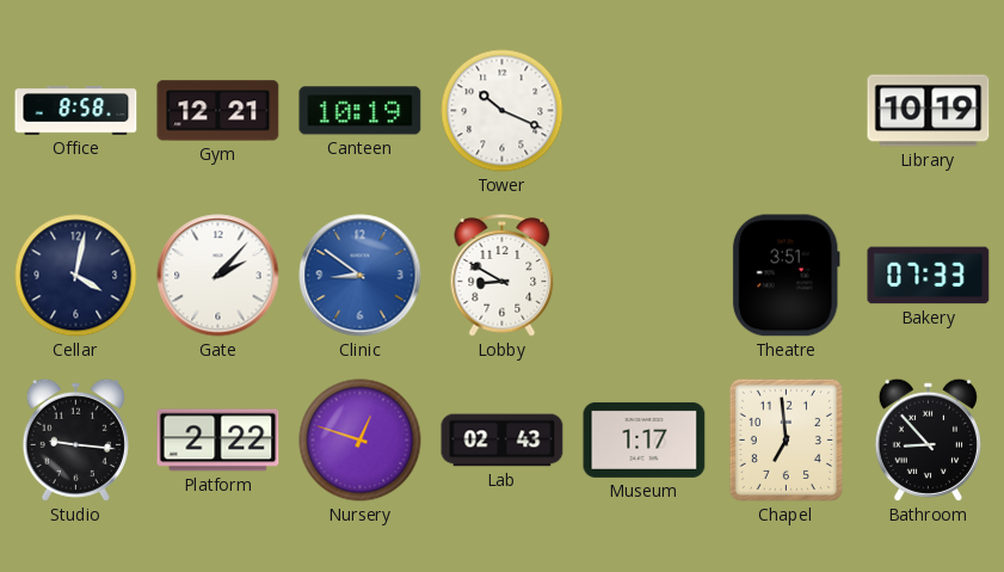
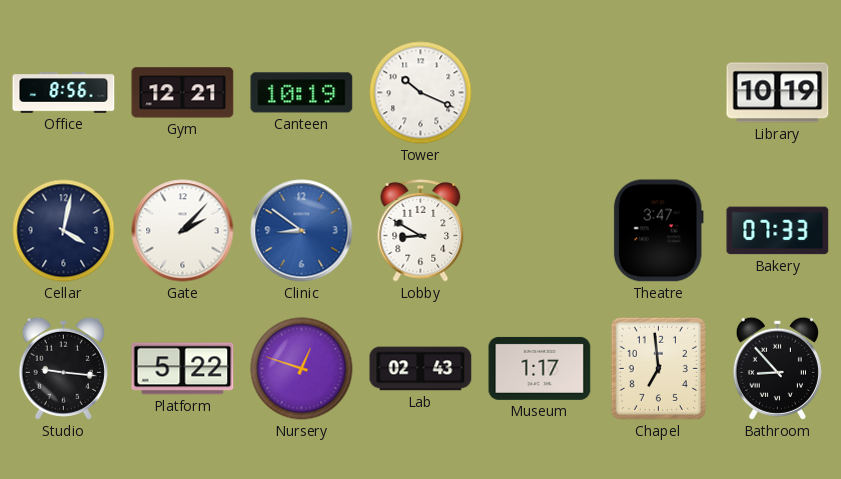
Office: 8:58 -> 8:56
Theatre: 3:51 -> 3:47
Platform: 2:22 -> 5:22
